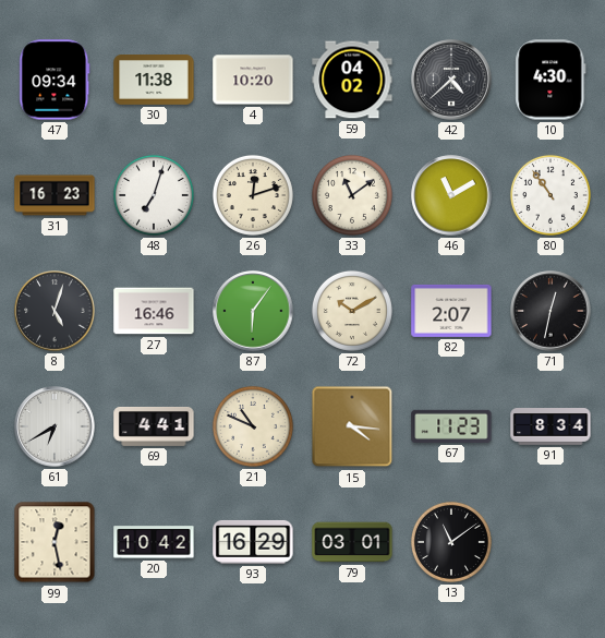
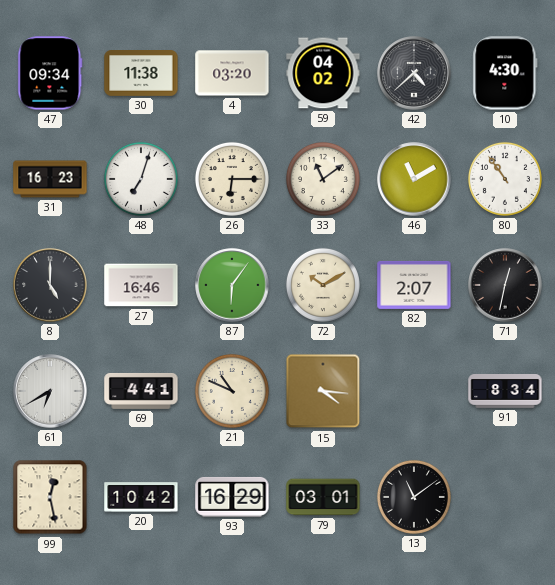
4: 10:20 -> 03:20
26: 12:12 -> 6:15
8: 5:03 -> 5:00
67: 11:23 -> none
